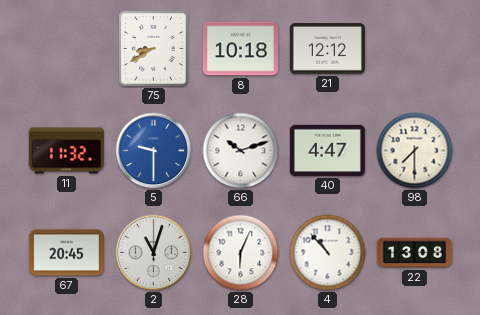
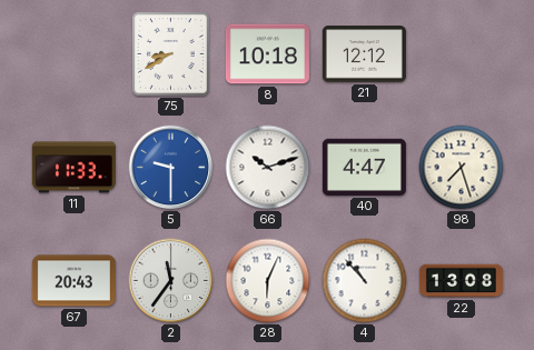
11: 11:32 -> 11:33
98: 7:30 -> 7:27
67: 20:45 -> 20:43
2: 11:03 -> 11:36
